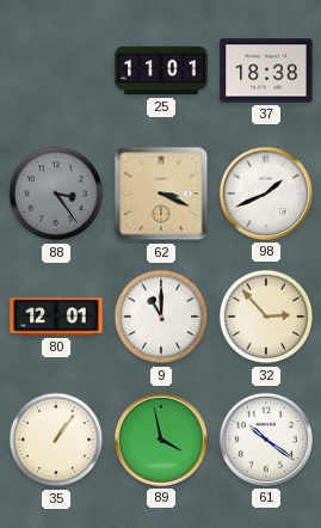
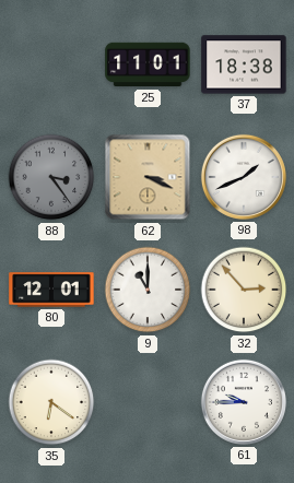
35: 1:06 -> 6:21
89: 3:58 -> none
61: 10:21 -> 9:45
